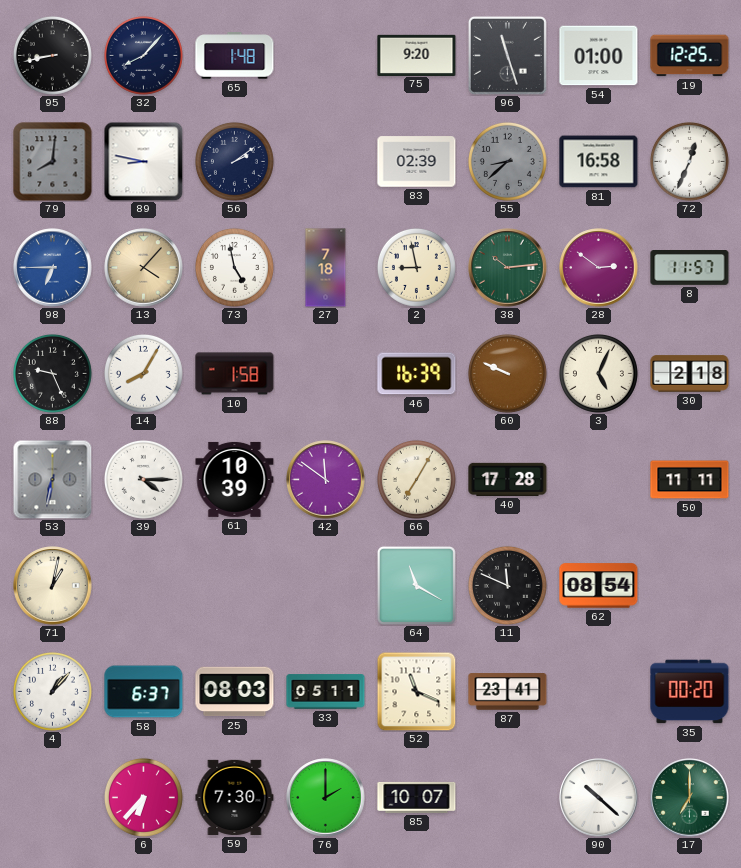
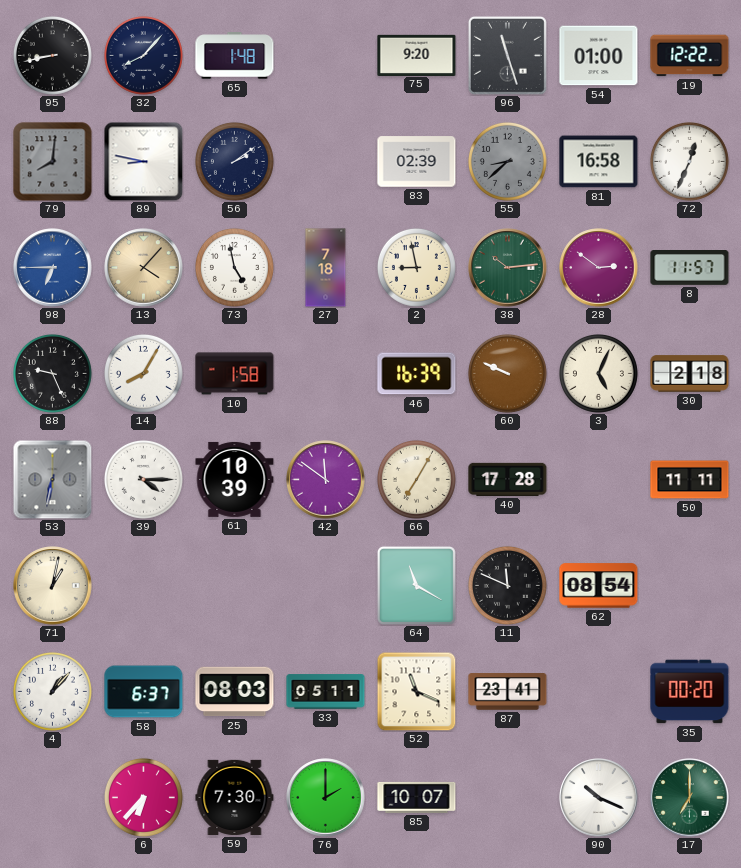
19: 12:25 -> 12:22
90: 10:22 -> 10:19
